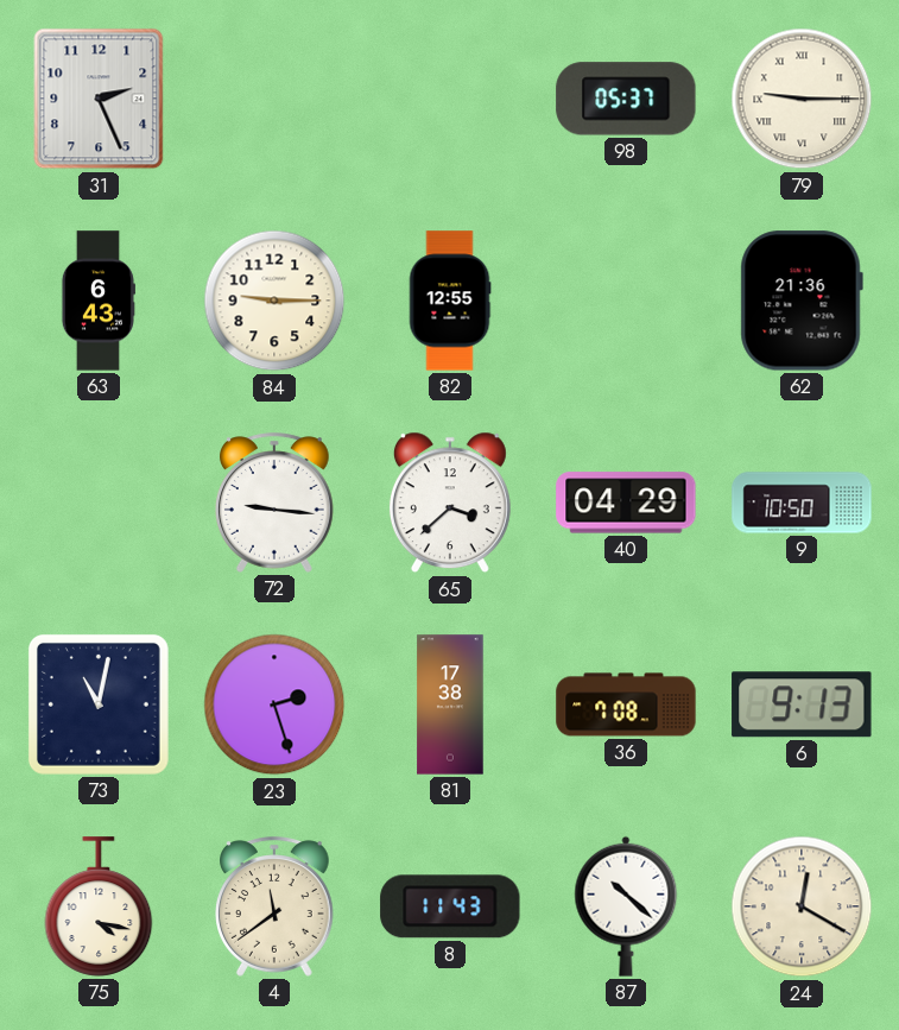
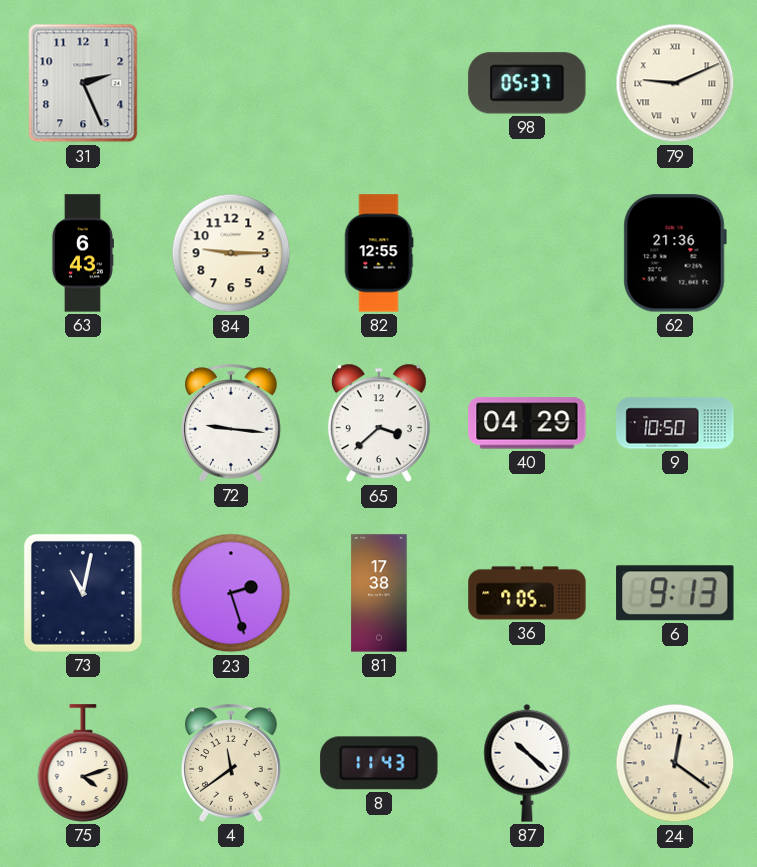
79: 9:15 -> 9:11
36: 7:08 -> 7:05
75: 4:17 -> 4:12
24: 12:20 -> 12:21
